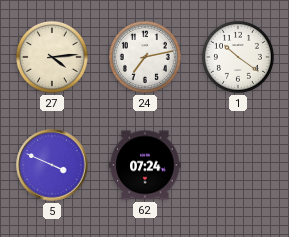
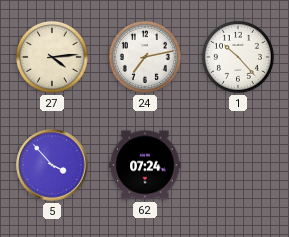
1: 10:21 -> 10:23
5: 3:49 -> 3:53
